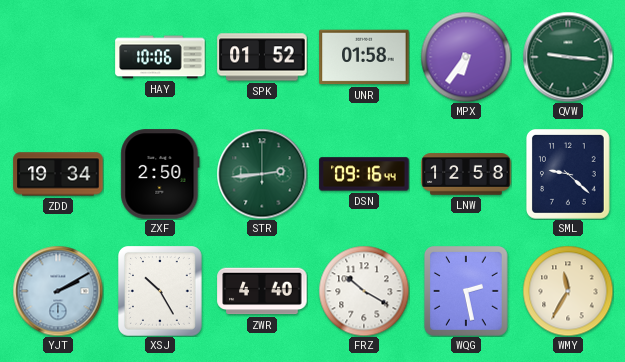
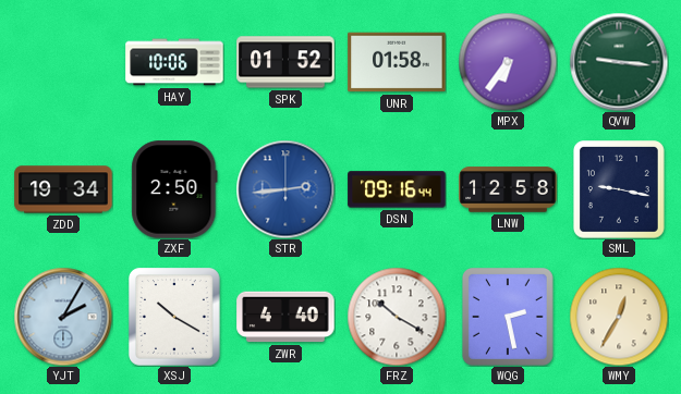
STR dial: green -> blue
SML: 9:22 -> 9:17
YJT: 2:10 -> 2:05
XSJ: 10:25 -> 10:20
WMY: 11:35 -> 12:35
